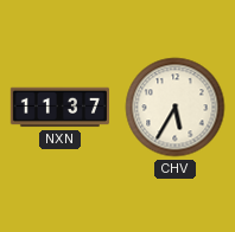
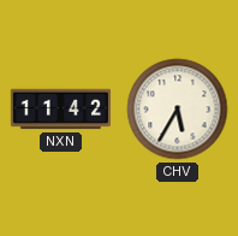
NXN: 11:37 -> 11:42
